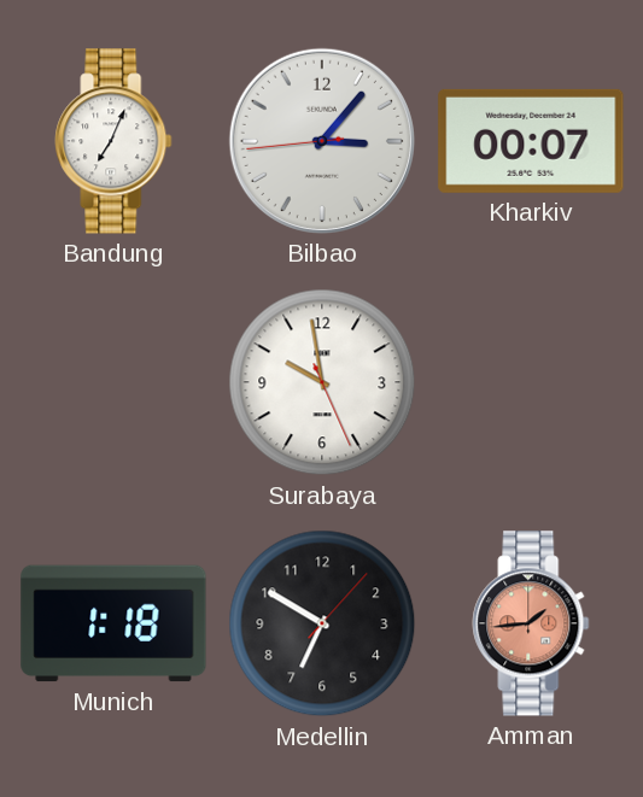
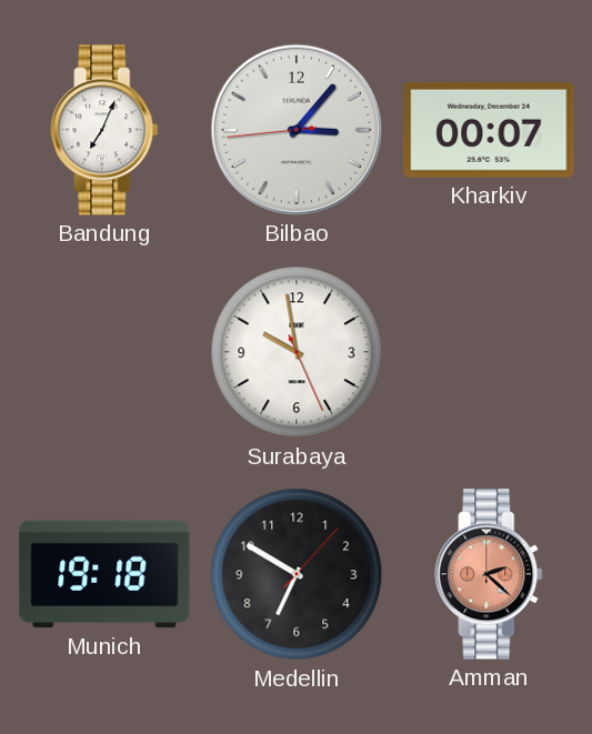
Munich: 1:18 -> 19:18
Amman: 1:44 -> 2:22
